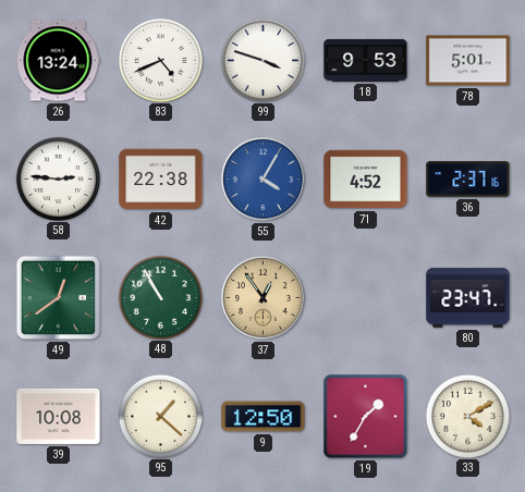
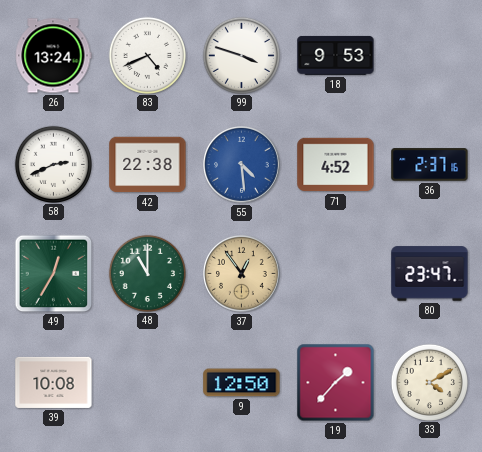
78: 5:01 -> none
58: 2:46 -> 2:41
55: 4:05 -> 4:29
49: 12:39 -> 12:35
48: 10:55 -> 11:00
95: 1:22 -> none
19: 1:35 -> 1:37
